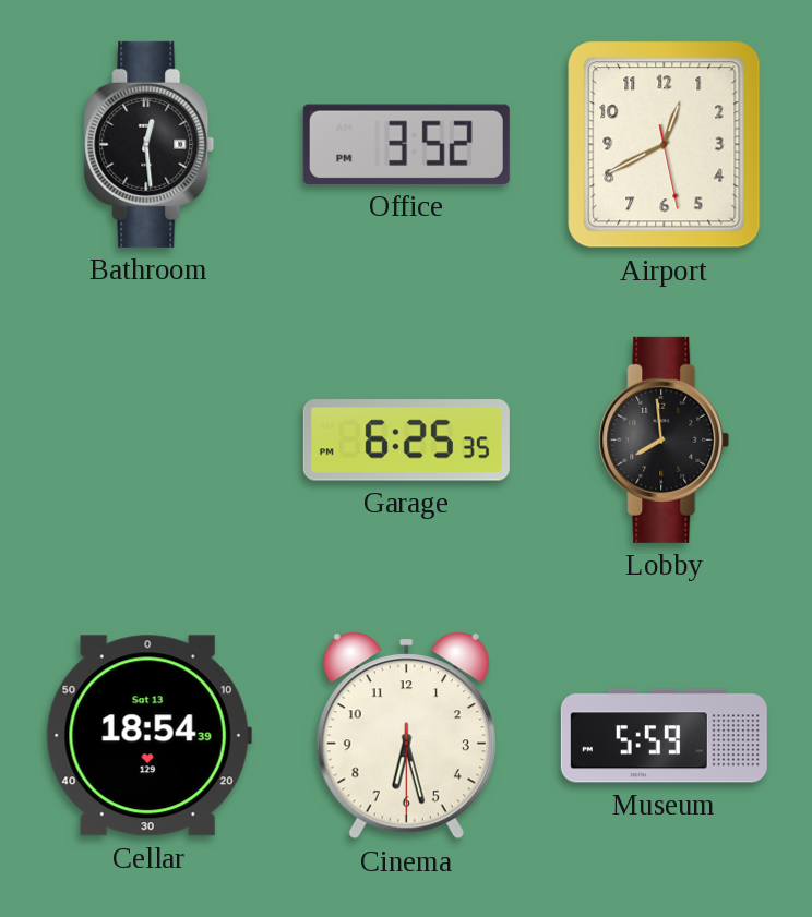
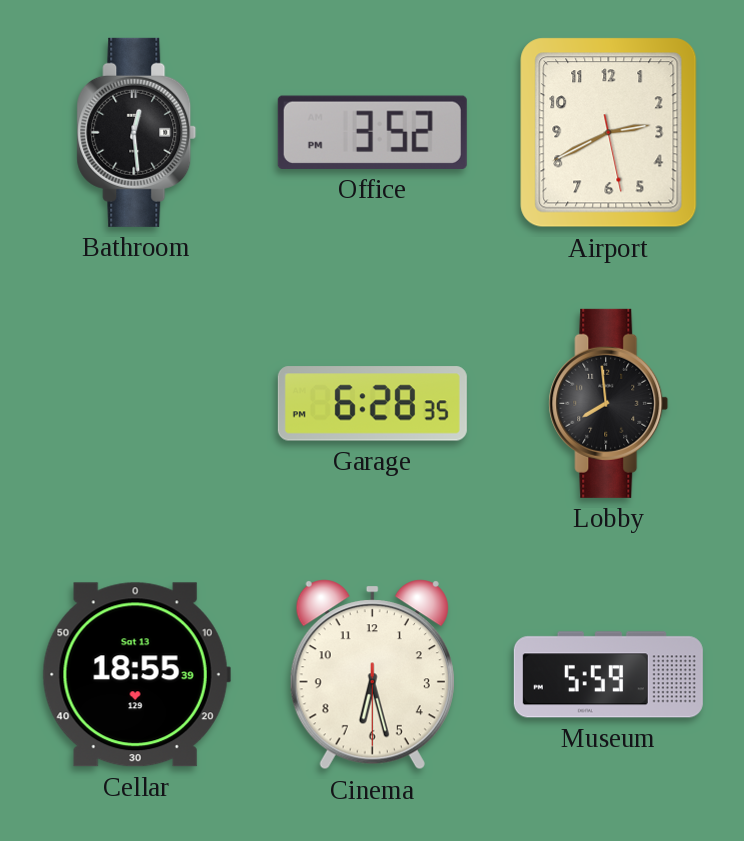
Airport: 12:40 -> 2:40
Garage: 6:25 -> 6:28
Cellar: 18:54 -> 18:55
